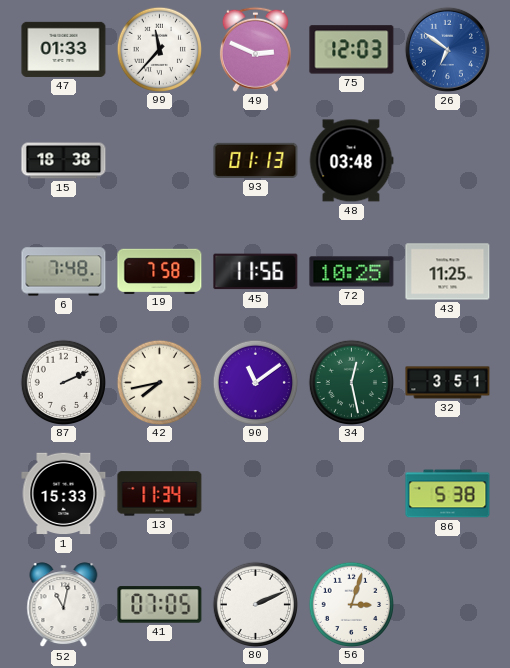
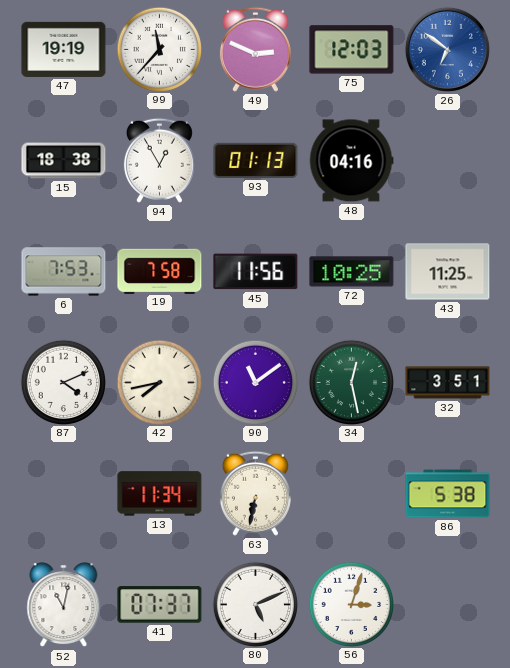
47: 01:33 -> 19:19
94: none -> 12:55
48: 03:48 -> 04:16
6: 7:48 -> 7:53
87: 2:11 -> 4:11
1: 15:33 -> none
63: none -> 6:32
41: 07:05 -> 07:37
80: 2:11 -> 5:11
